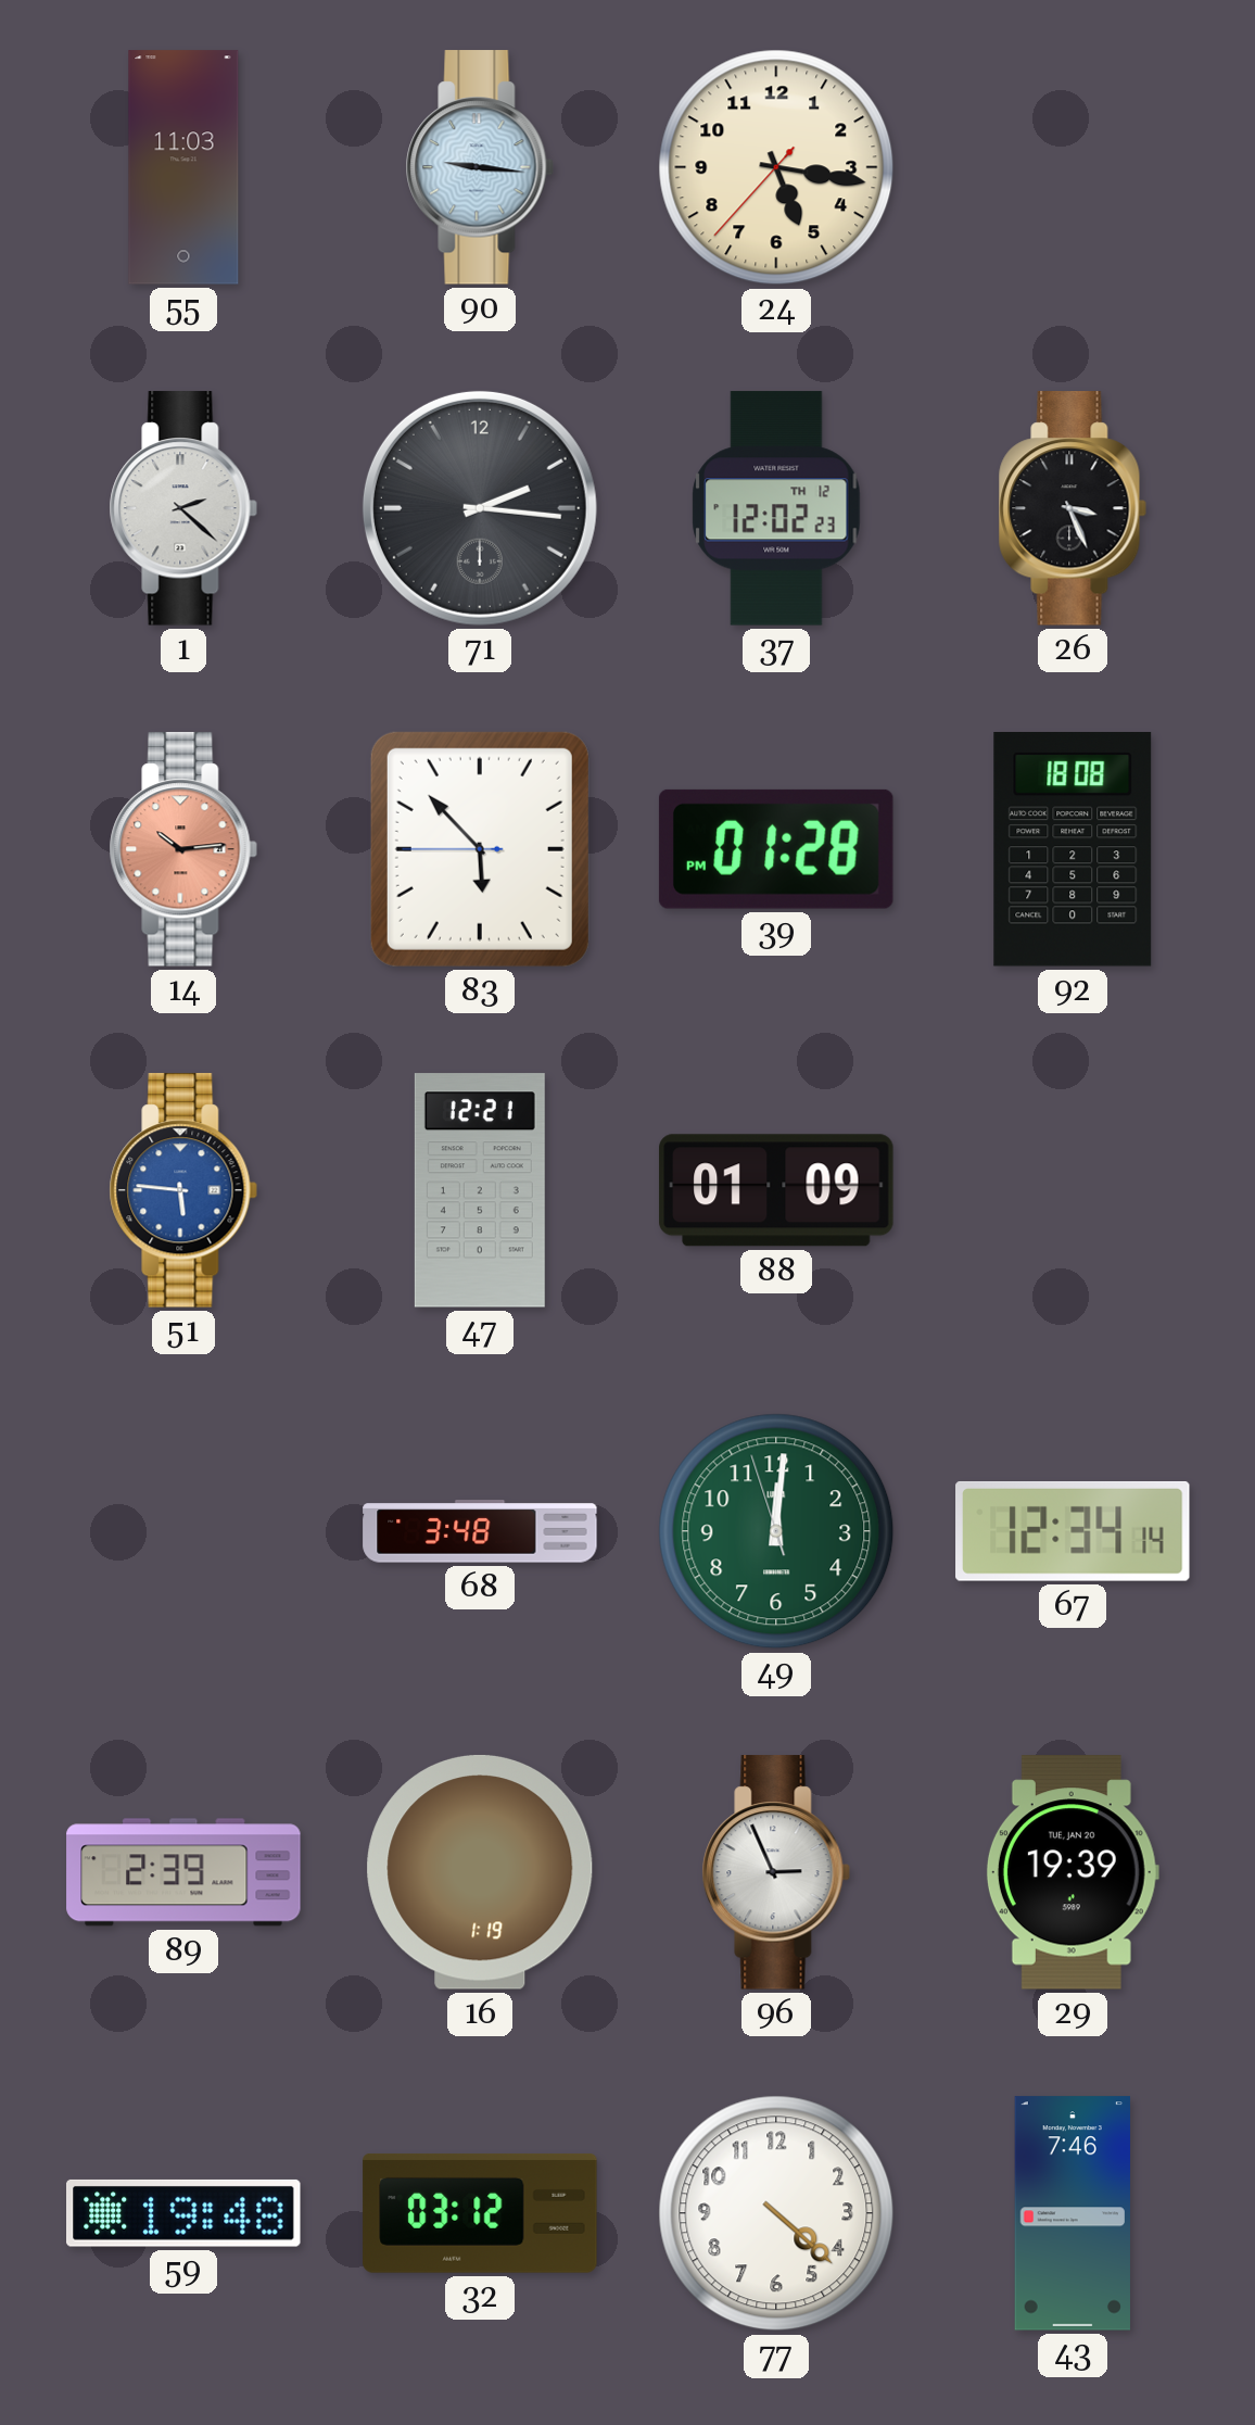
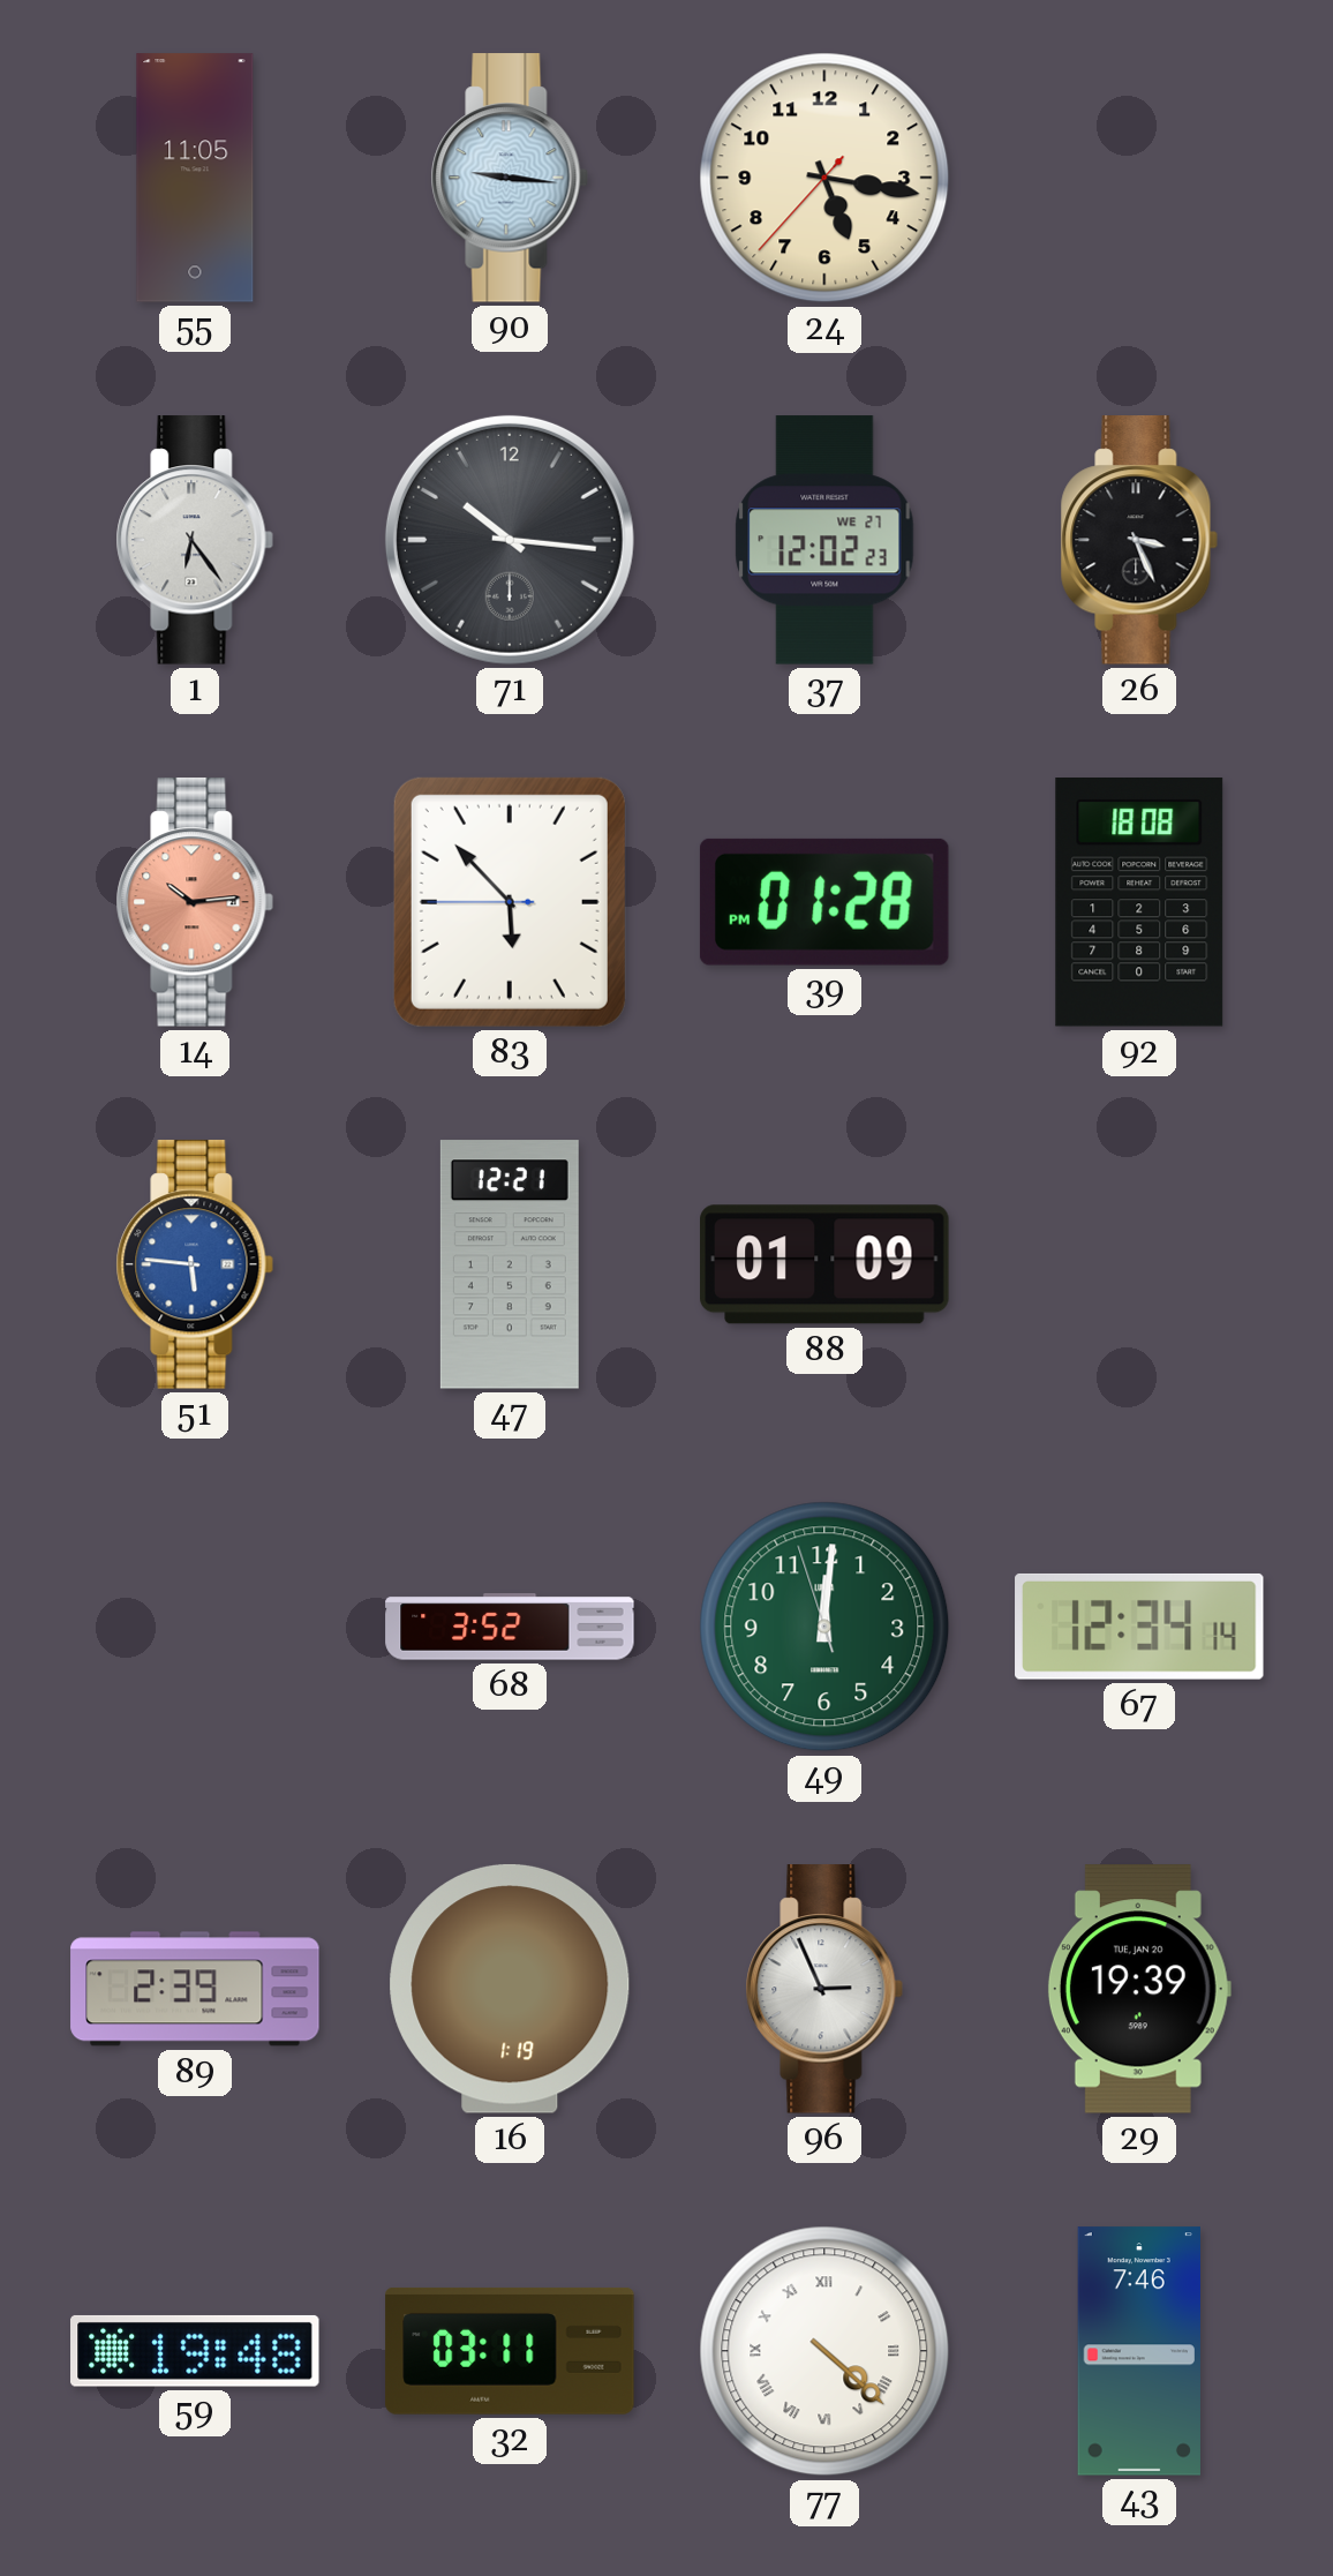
55: 11:03 -> 11:05
1: 2:22 -> 6:24
71: 2:16 -> 10:16
37 date: TH 12 -> WE 27
68: 3:48 -> 3:52
32: 03:12 -> 03:11
77 numerals: Arabic -> Roman
